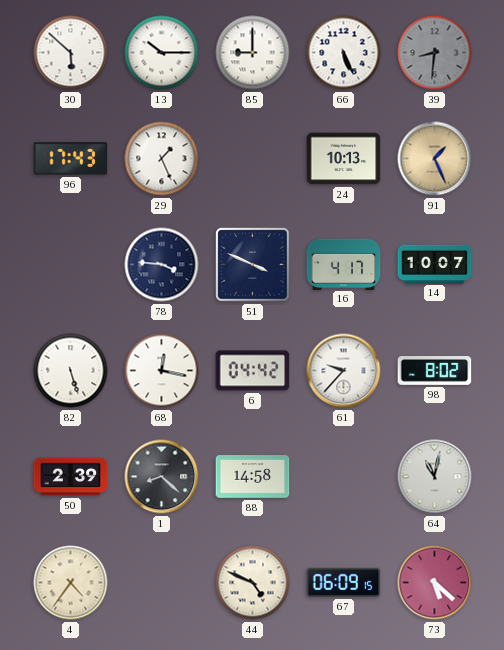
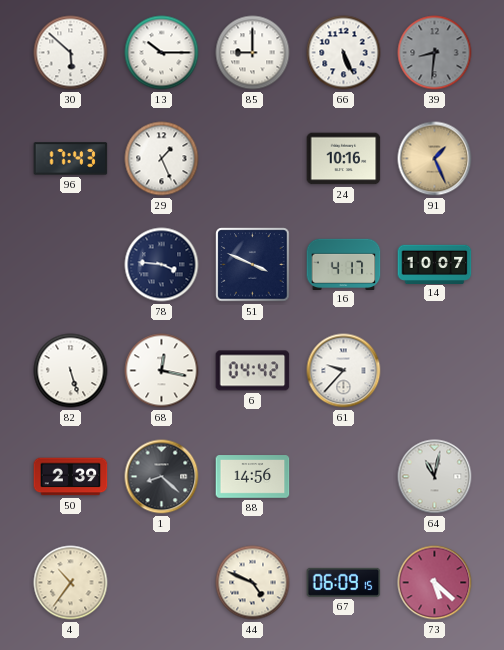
24: 10:13 -> 10:16
98: 8:02 -> none
88: 14:58 -> 14:56
4: 4:36 -> 10:36
